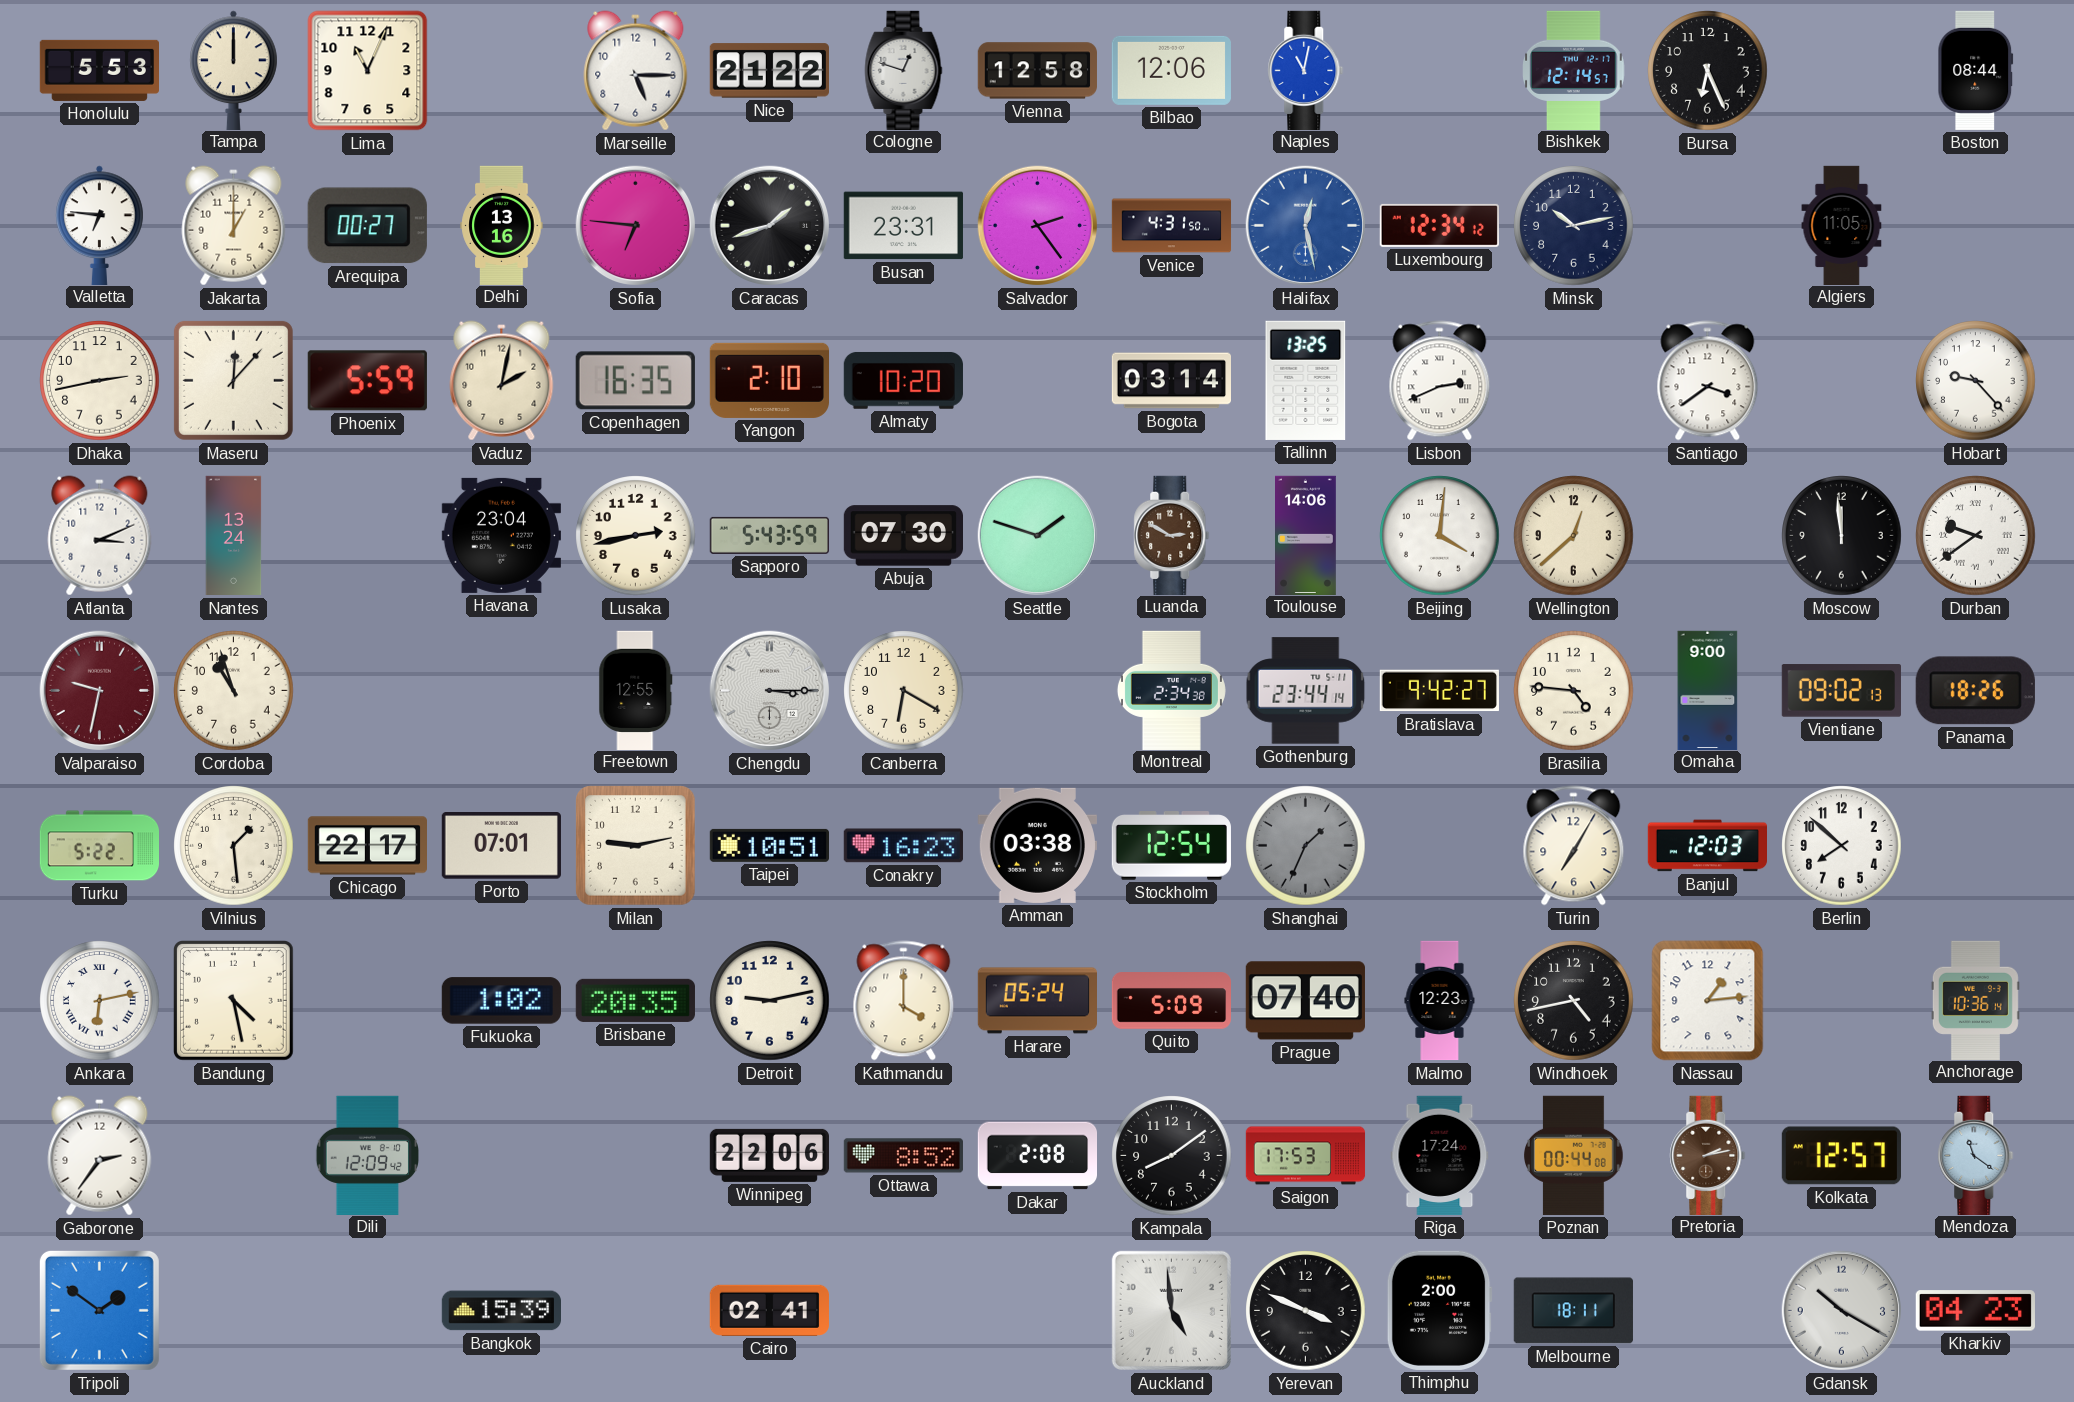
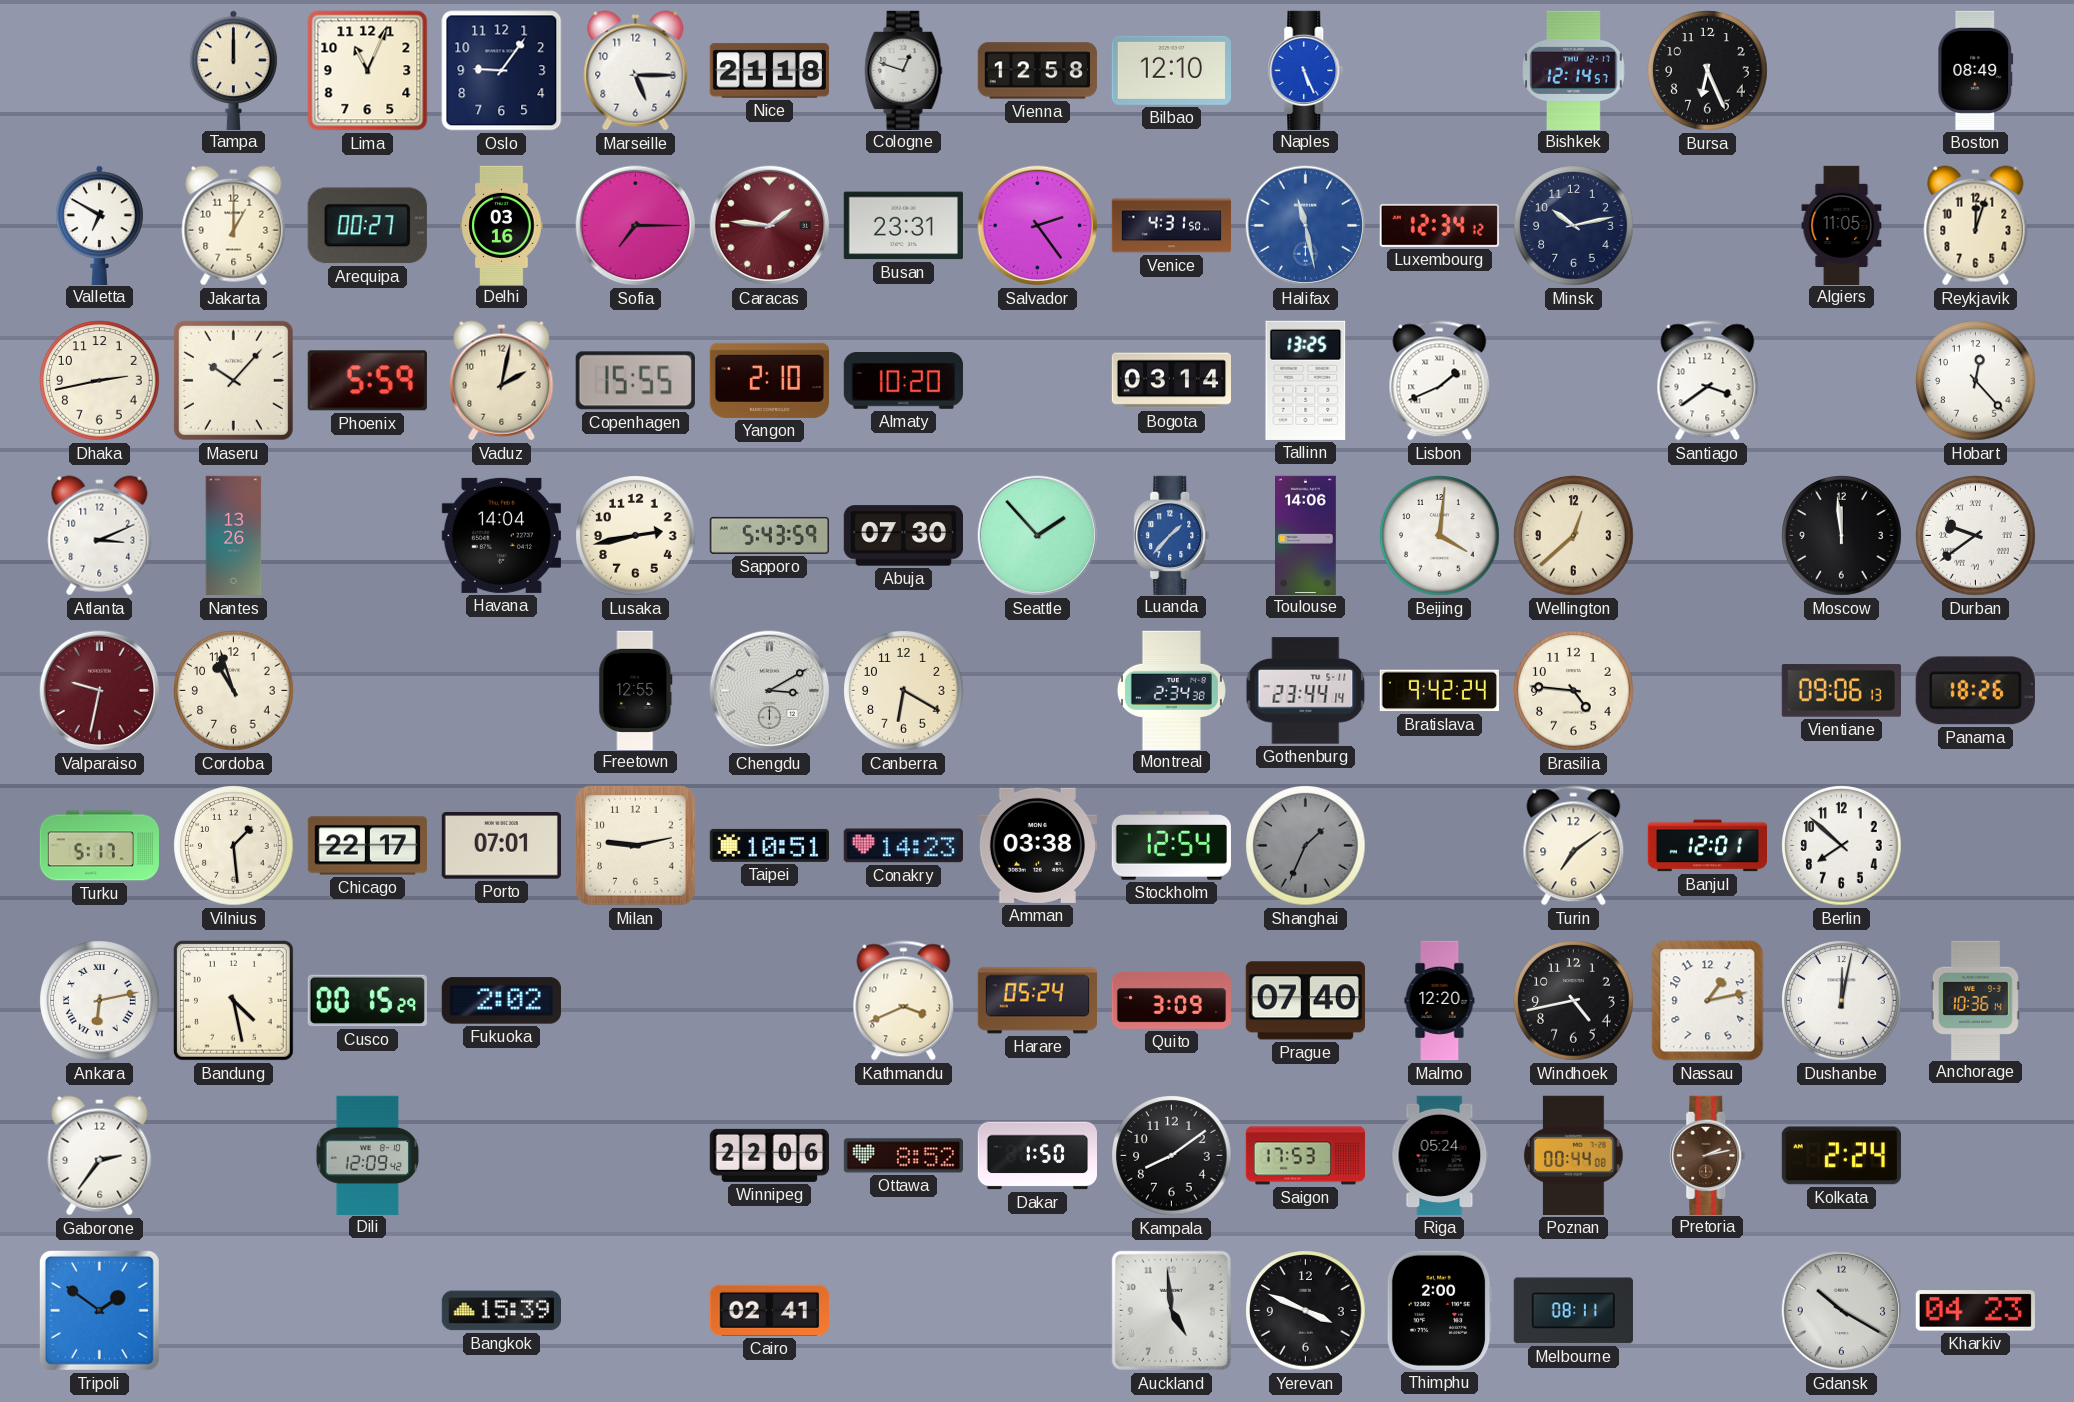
Honolulu: 5:53 -> none
Oslo: none -> 9:06
Nice: 21:22 -> 21:18
Bilbao: 12:06 -> 12:10
Naples: 11:02 -> 5:26
Boston: 08:44 -> 08:49
Valletta: 6:46 -> 6:50
Delhi: 13:16 -> 03:16
Sofia: 6:46 -> 7:15
Caracas: 1:42 -> 1:46
Caracas dial: black -> burgundy
Halifax: 12:28 -> 11:28
Reykjavik: none -> 12:03
Maseru: 12:07 -> 10:07
Copenhagen: 16:35 -> 15:55
Lisbon: 2:41 -> 1:41
Hobart: 9:23 -> 12:23
Nantes: 13:24 -> 13:26
Havana: 23:04 -> 14:04
Seattle: 1:48 -> 1:53
Luanda: 2:50 -> 1:37
Luanda dial: brown -> blue
Chengdu: 3:15 -> 3:10
Bratislava: 9:42:27 -> 9:42:24
Omaha: 9:00 -> none
Vientiane: 09:02 -> 09:06
Turku: 5:22 -> 5:17
Conakry: 16:23 -> 14:23
Turin: 7:05 -> 7:09
Banjul: 12:03 -> 12:01
Cusco: none -> 00:15
Fukuoka: 1:02 -> 2:02
Brisbane: 20:35 -> none
Detroit: 9:13 -> none
Kathmandu: 4:00 -> 3:41
Quito: 5:09 -> 3:09
Malmo: 12:23 -> 12:20
Nassau: 1:14 -> 1:13
Dushanbe: none -> 12:02
Dakar: 2:08 -> 1:50
Riga: 17:24 -> 05:24
Kolkata: 12:57 -> 2:24
Mendoza: 11:21 -> none
Melbourne: 18:11 -> 08:11
